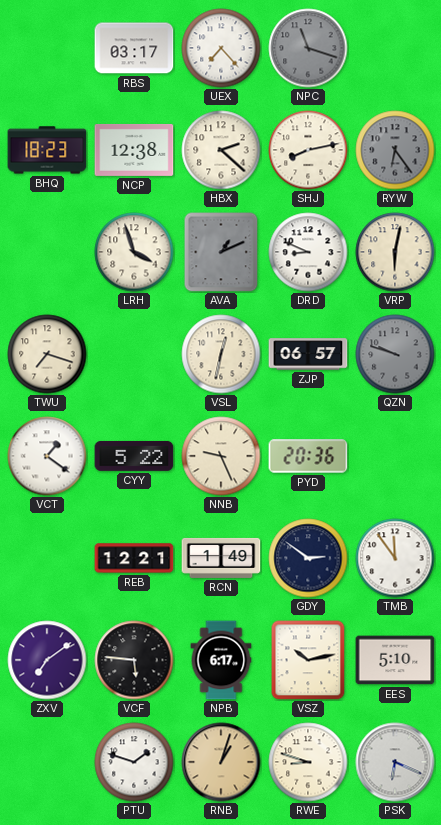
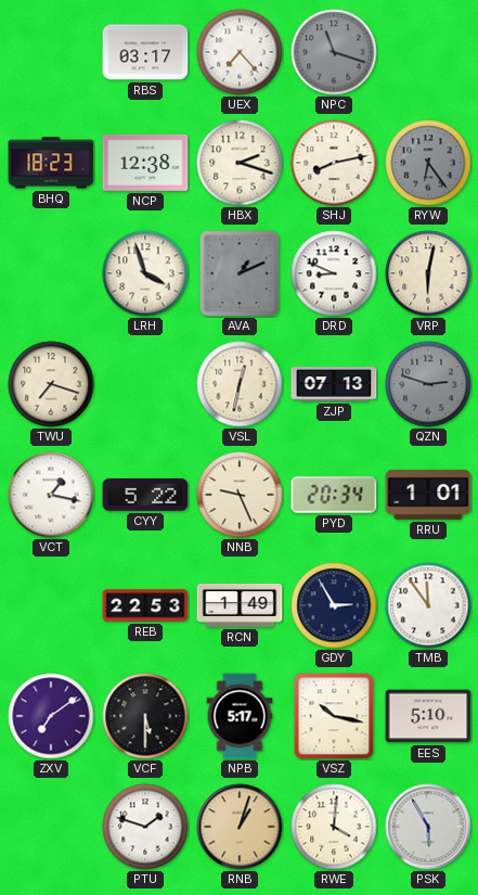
HBX: 2:22 -> 2:18
ZJP: 06:57 -> 07:13
QZN: 9:48 -> 2:48
VCT: 1:21 -> 1:17
PYD: 20:36 -> 20:34
RRU: none -> 1:01
REB: 12:21 -> 22:53
GDY: 2:51 -> 2:55
VCF: 5:46 -> 5:30
NPB: 6:17 -> 5:17
VSZ: 10:13 -> 10:17
RWE: 8:48 -> 4:01
PSK: 6:19 -> 5:55
